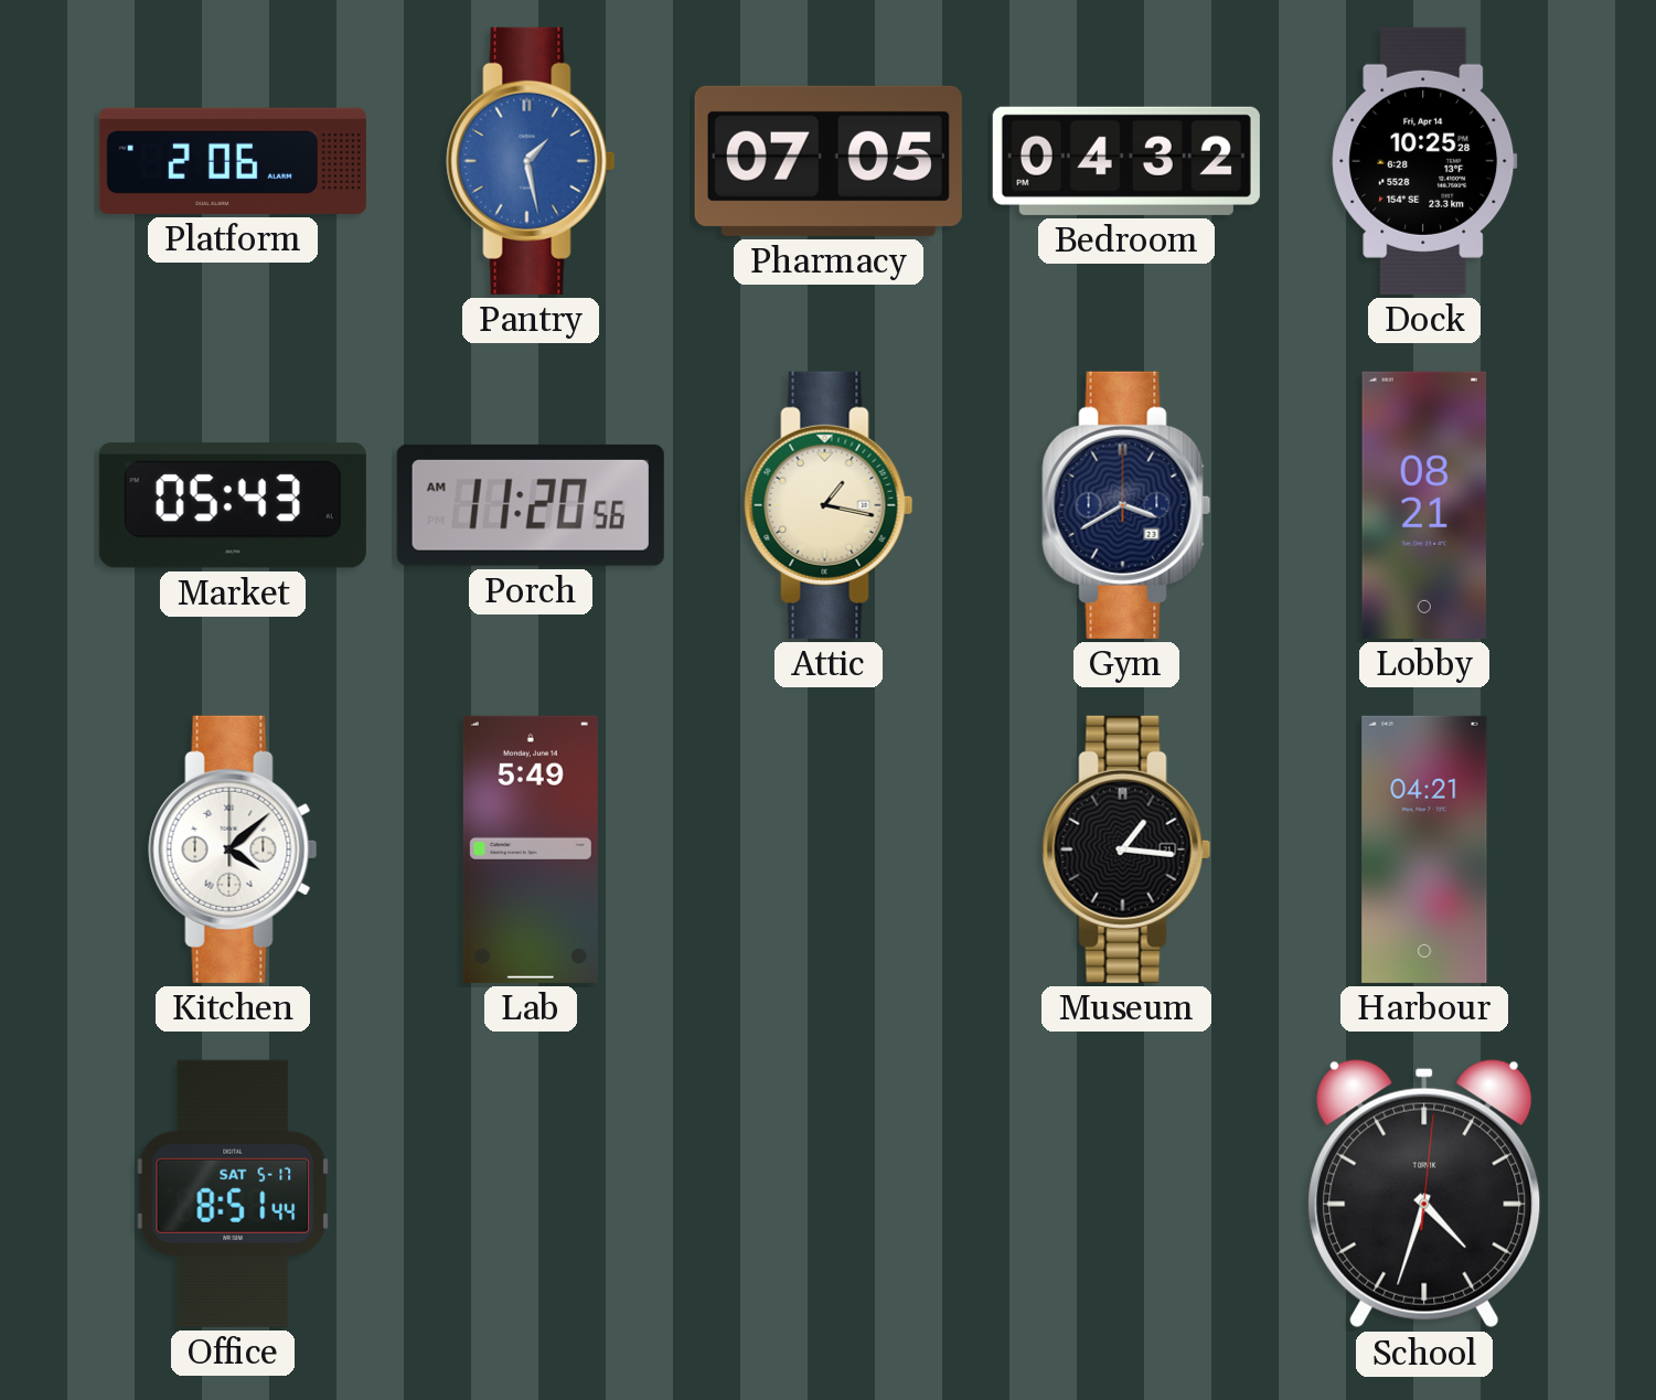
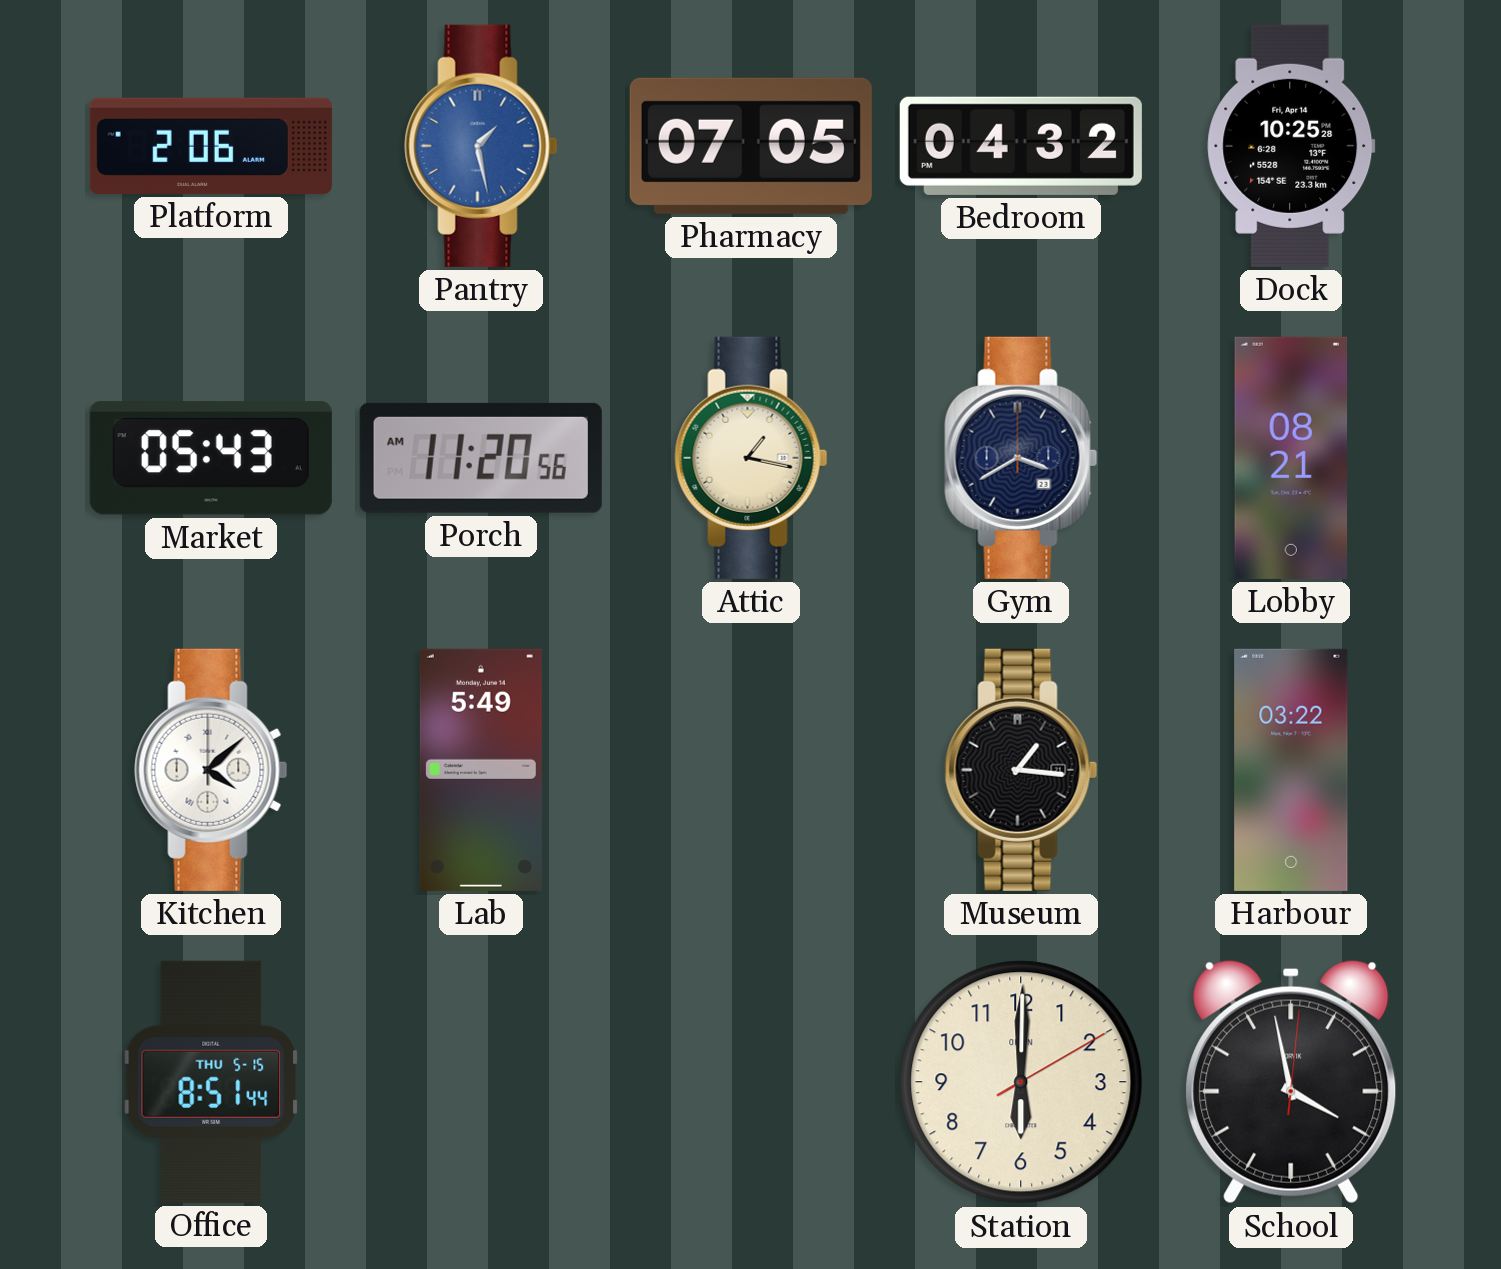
Harbour: 04:21 -> 03:22
Office date: SAT 5-17 -> THU 5-15
Station: none -> 6:00
School: 4:33 -> 3:58
